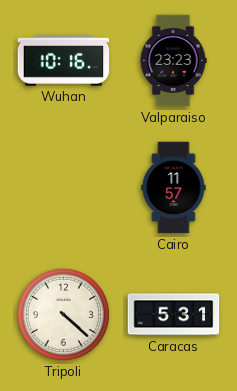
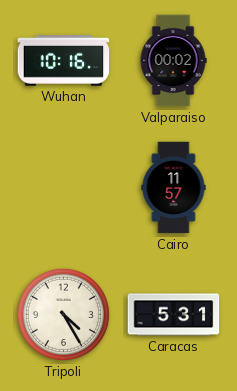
Valparaiso: 23:23 -> 00:02
Tripoli: 4:22 -> 4:25
